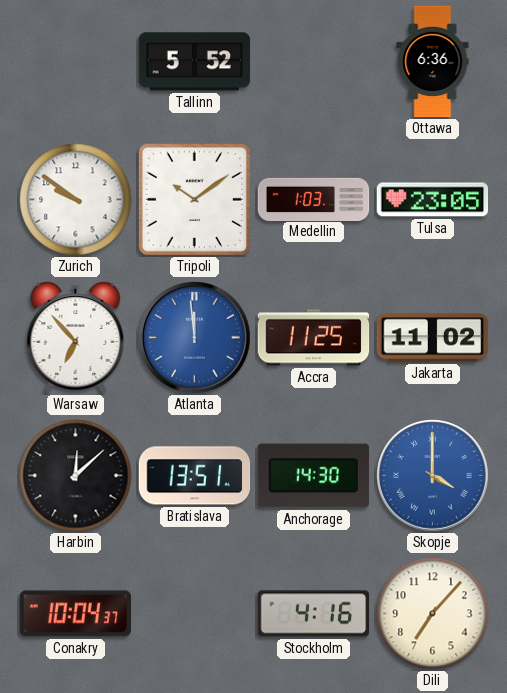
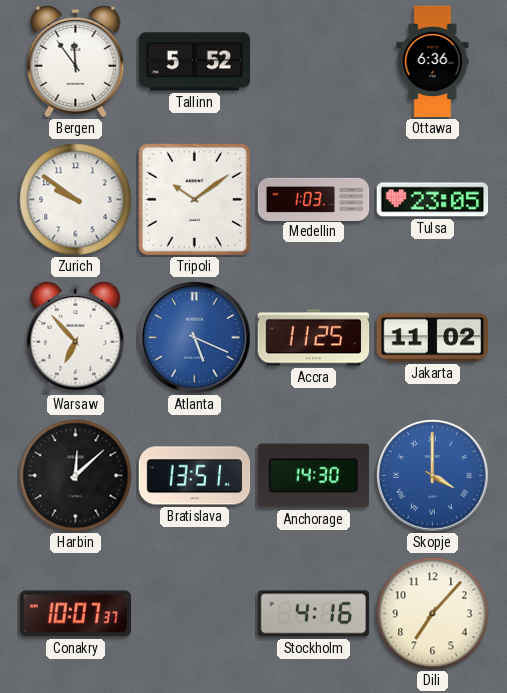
Bergen: none -> 11:54
Atlanta: 11:59 -> 5:19
Conakry: 10:04 -> 10:07
